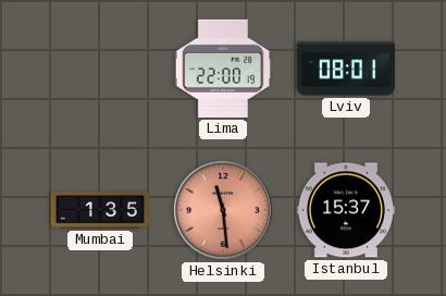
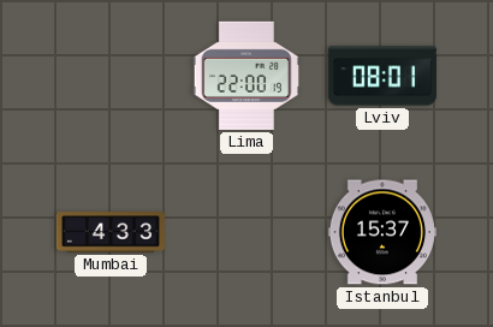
Mumbai: 1:35 -> 4:33
Helsinki: 11:29 -> none
